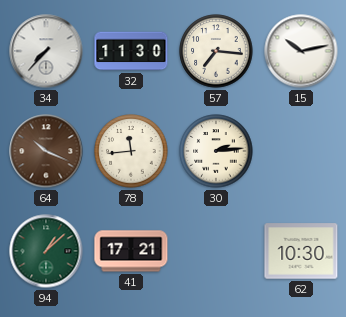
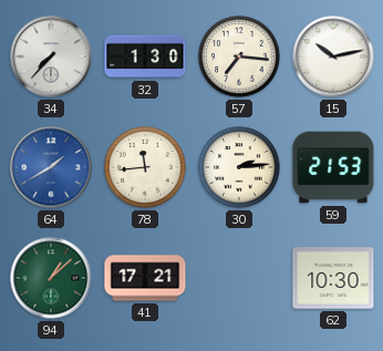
32: 11:30 -> 1:30
64: 10:19 -> 1:40
64 dial: brown -> blue
59: none -> 21:53
